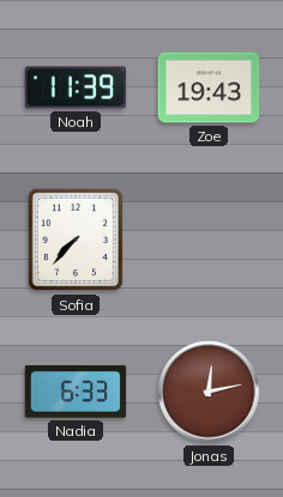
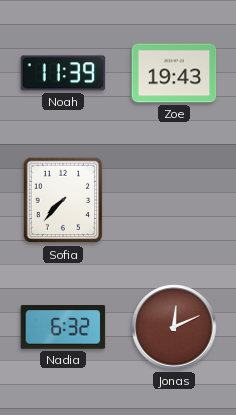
Nadia: 6:33 -> 6:32
Jonas: 12:13 -> 12:11
